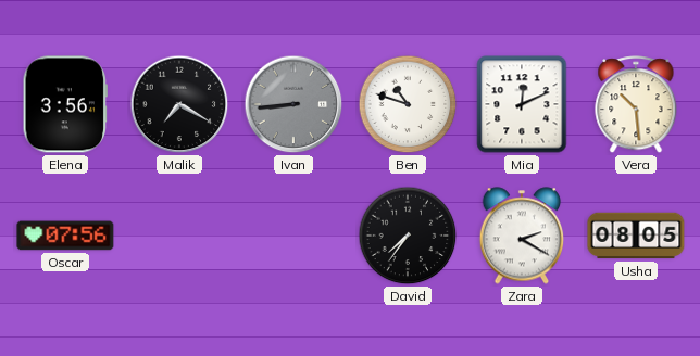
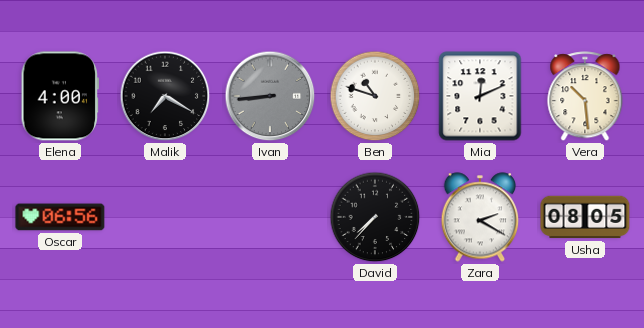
Elena: 3:56 -> 4:00
Oscar: 07:56 -> 06:56
David: 7:36 -> 7:37
